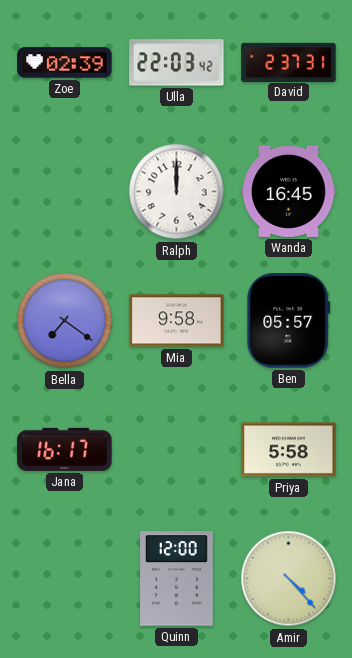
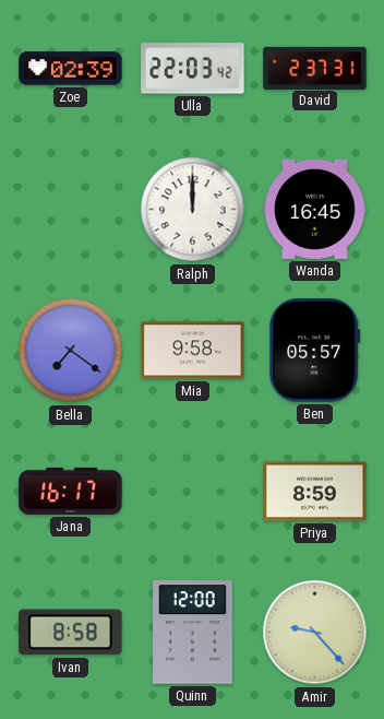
Priya: 5:58 -> 8:59
Ivan: none -> 8:58
Amir: 4:23 -> 9:23
